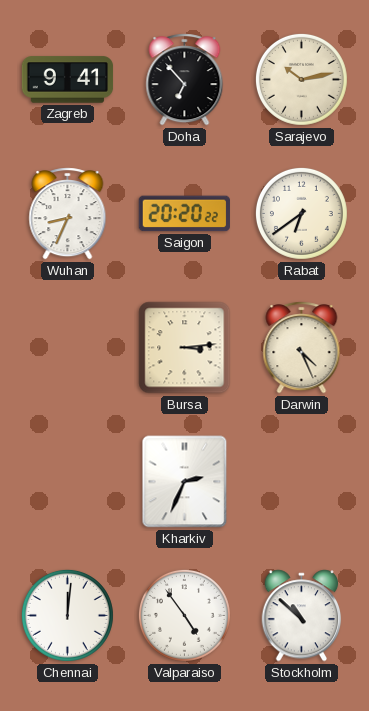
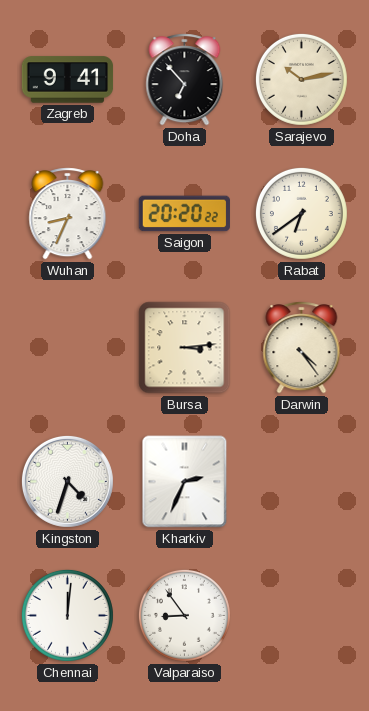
Darwin: 4:26 -> 4:24
Kingston: none -> 4:33
Valparaiso: 4:54 -> 8:54
Stockholm: 10:52 -> none
